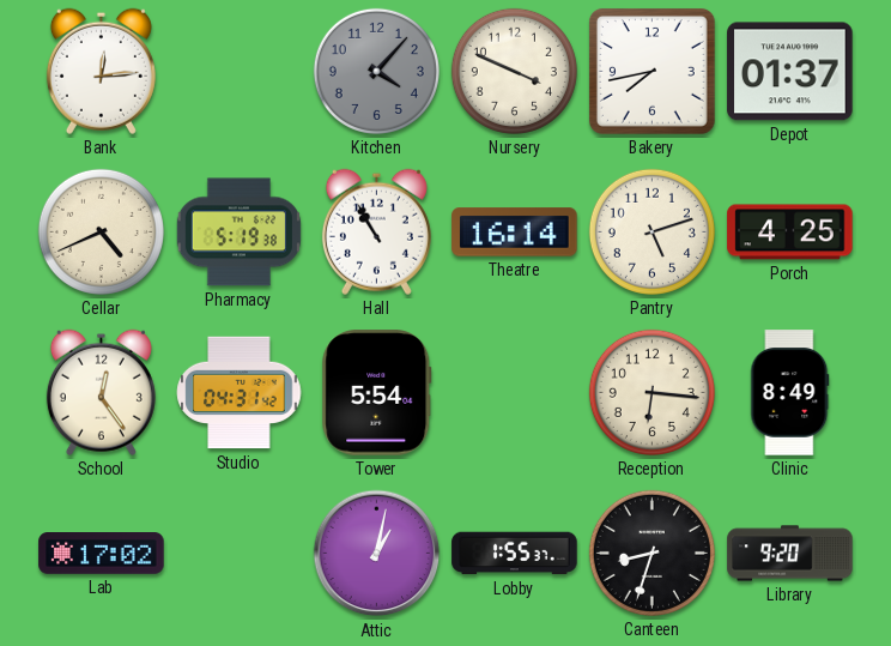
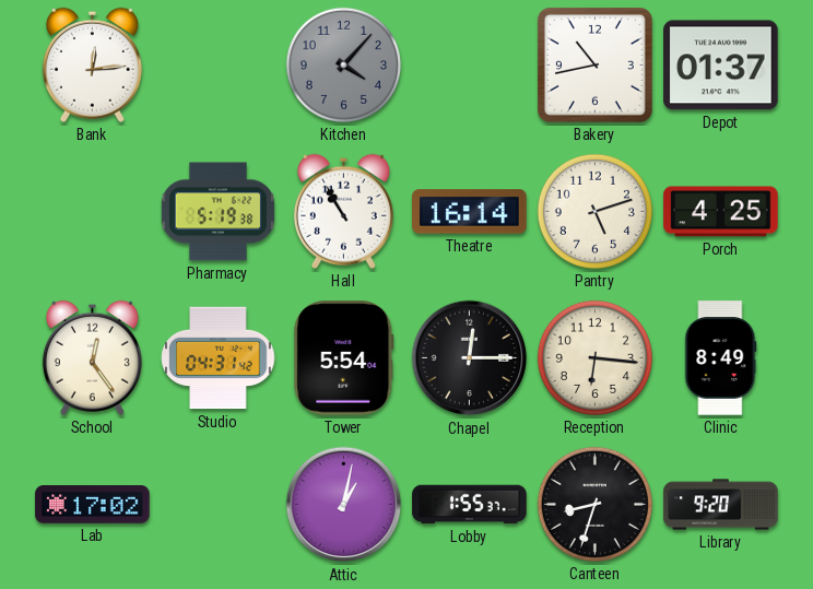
Nursery: 3:49 -> none
Bakery: 7:43 -> 10:43
Cellar: 4:41 -> none
Chapel: none -> 12:15
